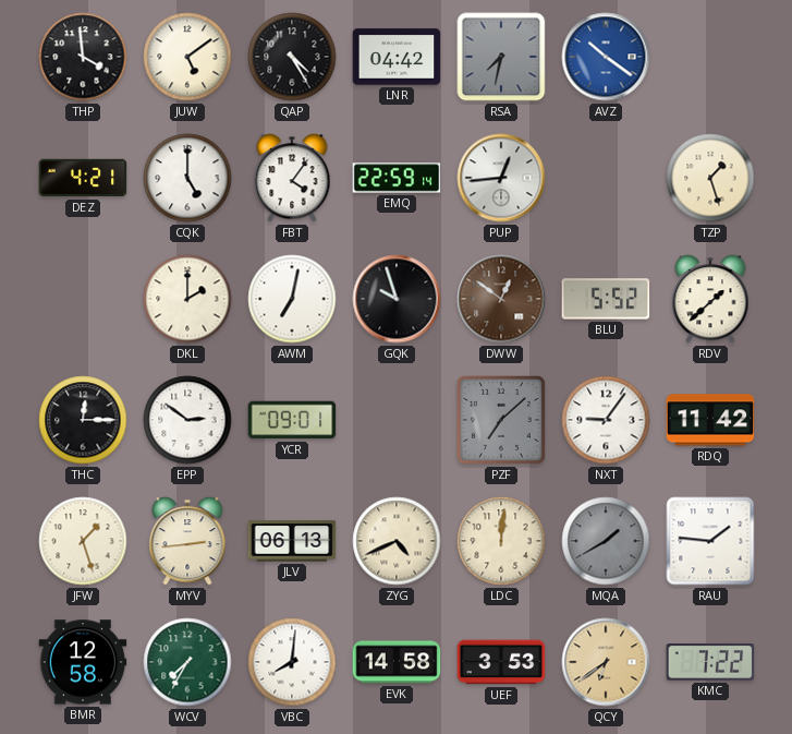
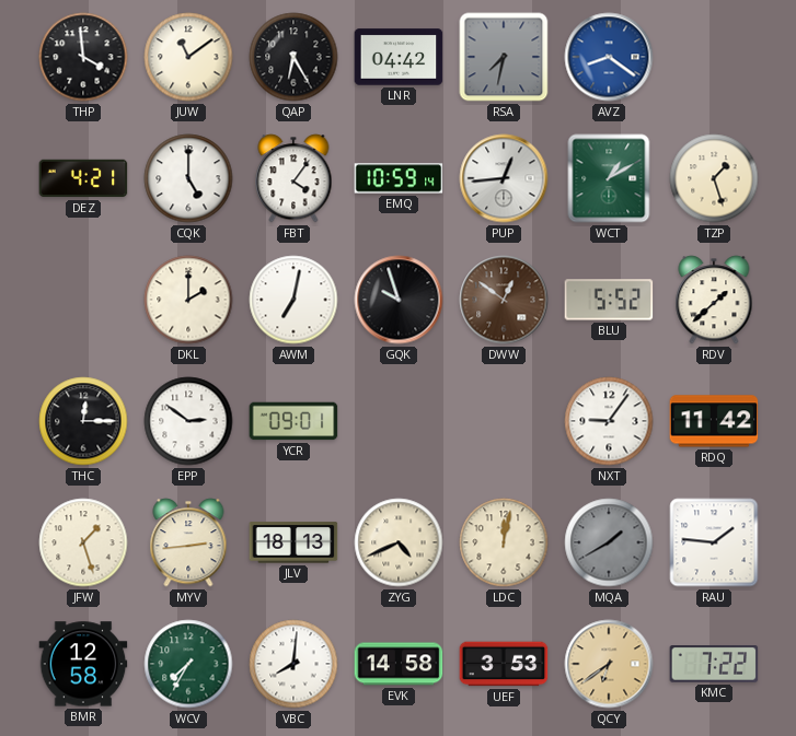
JUW: 5:09 -> 11:09
QAP: 4:25 -> 6:25
AVZ: 10:21 -> 8:21
EMQ: 22:59 -> 10:59
WCT: none -> 1:10
PZF: 7:08 -> none
JLV: 06:13 -> 18:13
LDC: 12:01 -> 12:02
